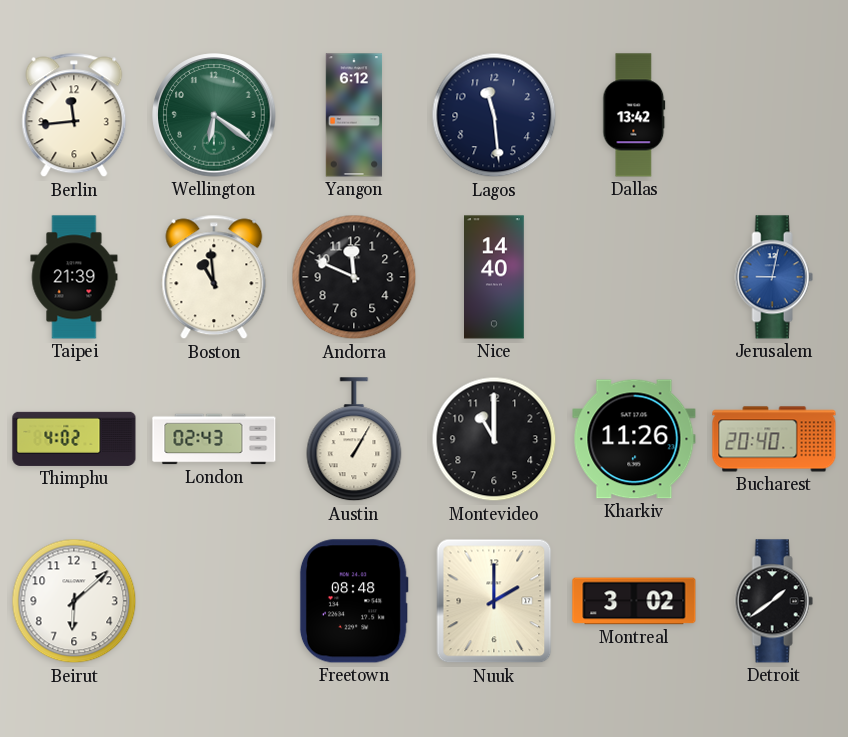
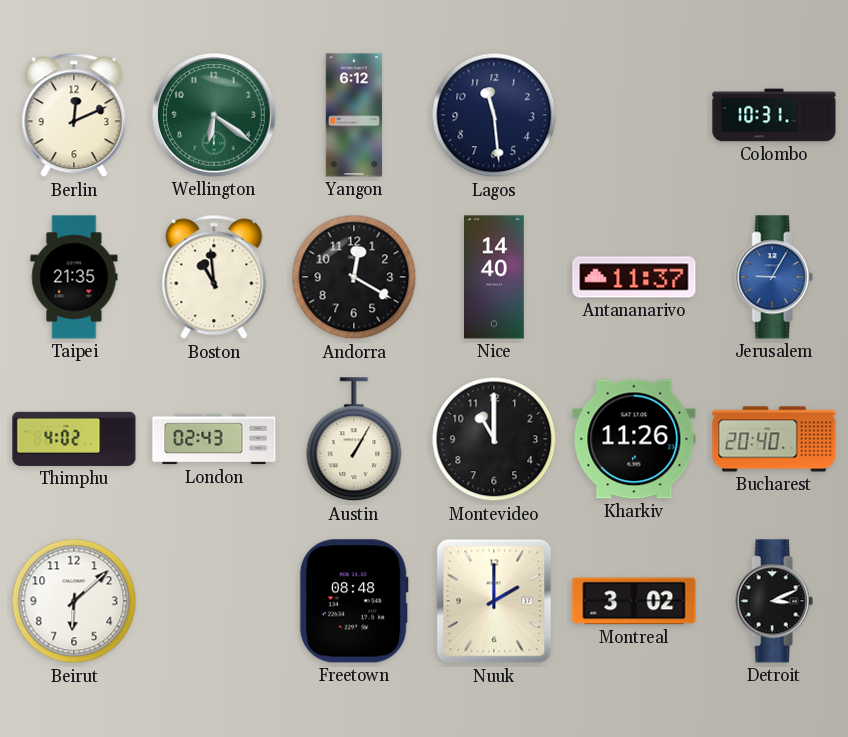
Berlin: 11:44 -> 12:11
Dallas: 13:42 -> none
Colombo: none -> 10:31
Taipei: 21:39 -> 21:35
Andorra: 11:49 -> 12:20
Antananarivo: none -> 11:37
Jerusalem: 9:02 -> 9:05
Detroit: 1:39 -> 3:11
